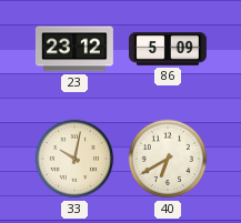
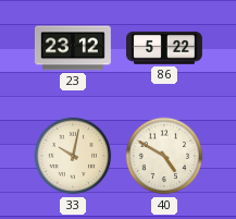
86: 5:09 -> 5:22
40: 6:40 -> 4:50
